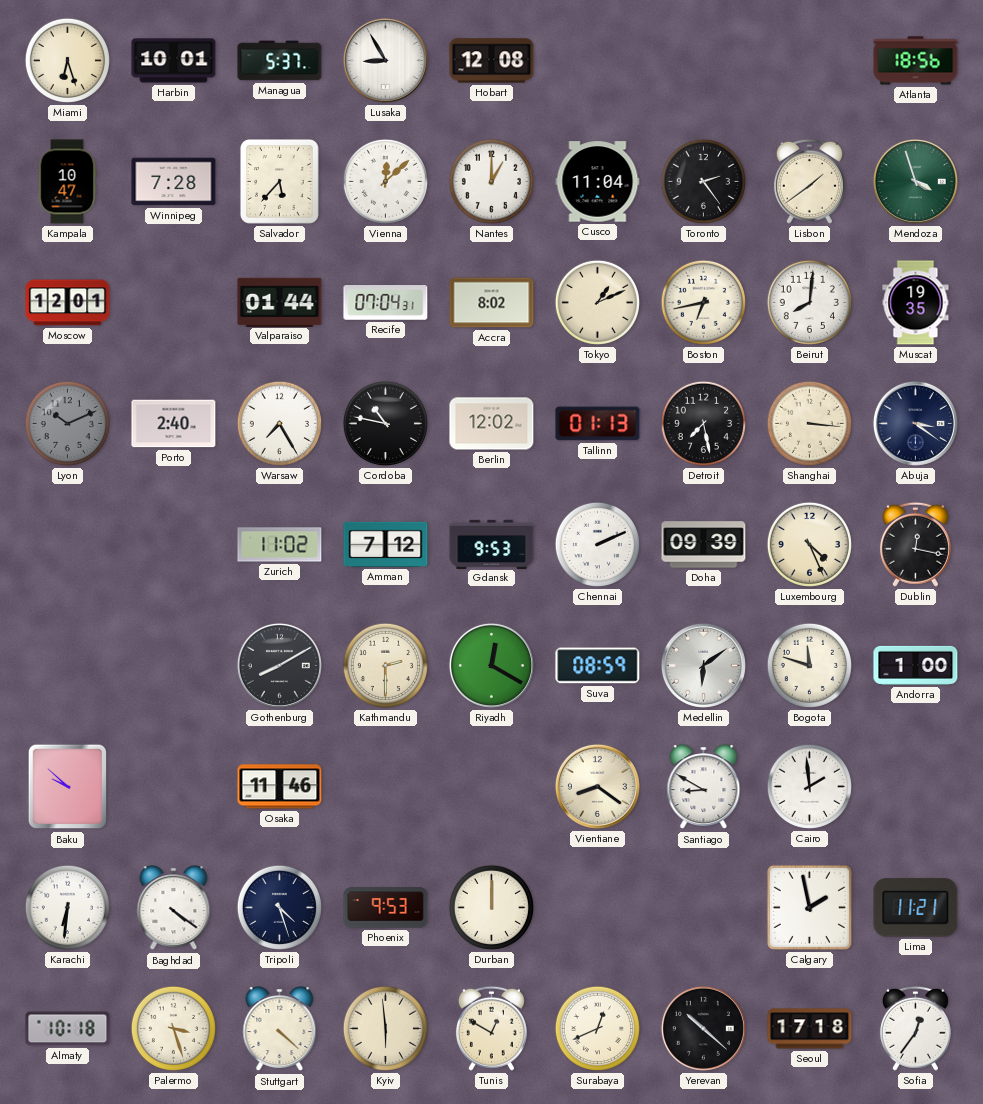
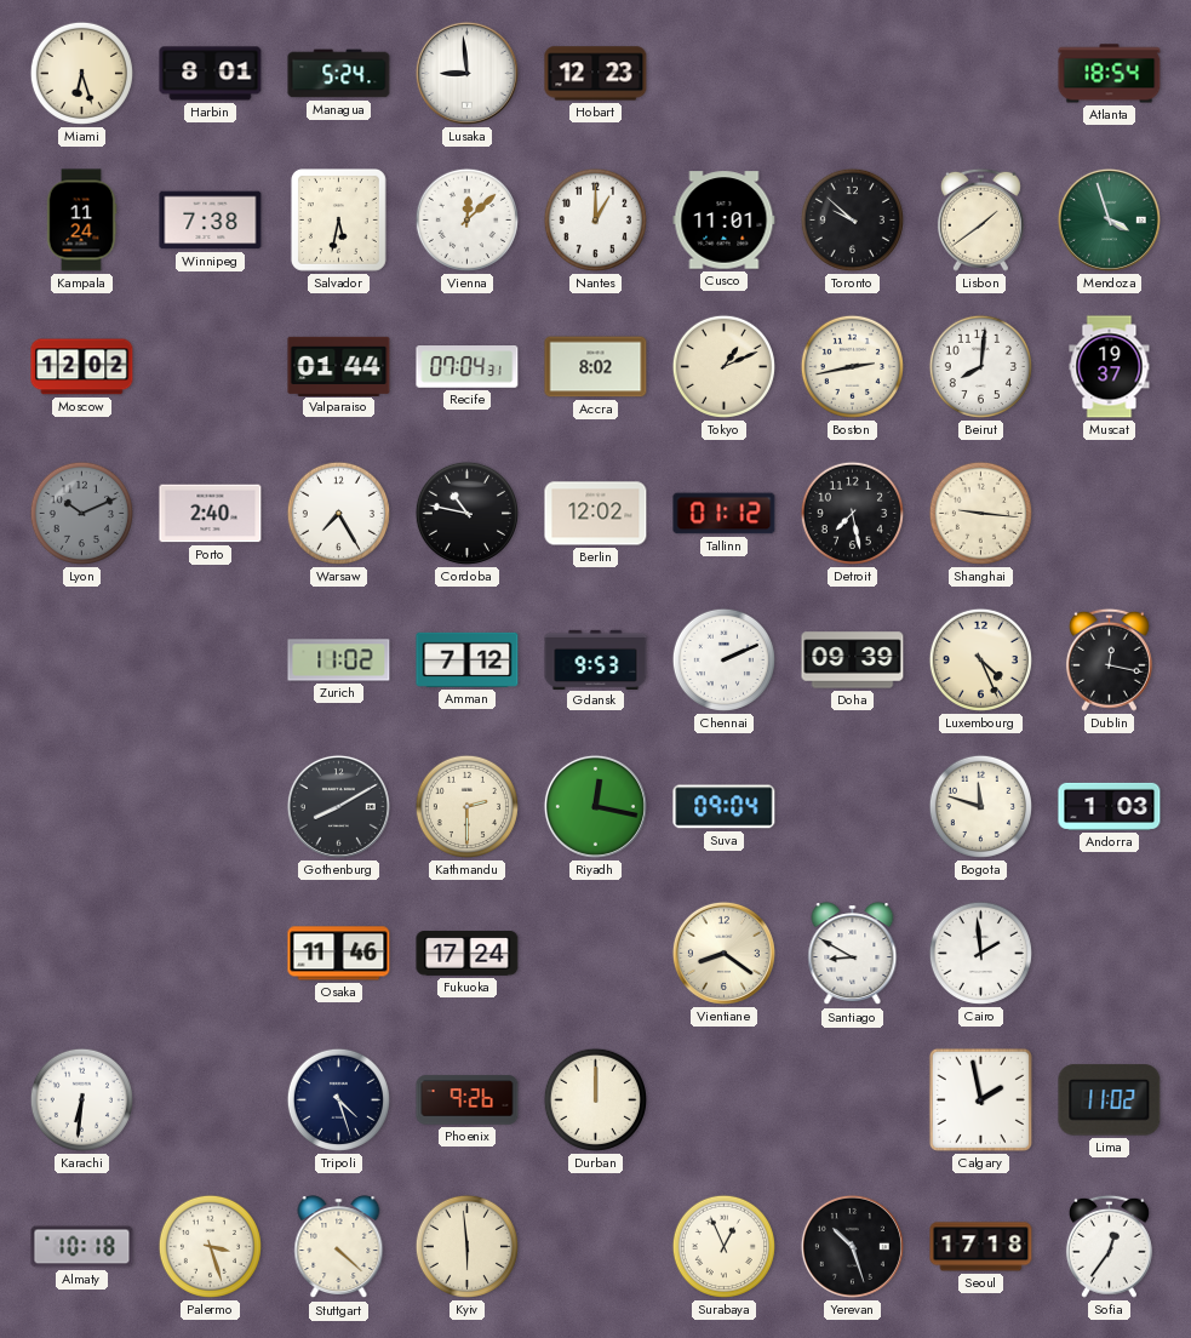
Harbin: 10:01 -> 8:01
Managua: 5:37 -> 5:24
Lusaka: 8:55 -> 8:59
Hobart: 12:08 -> 12:23
Atlanta: 18:56 -> 18:54
Kampala: 10:47 -> 11:24
Winnipeg: 7:28 -> 7:38
Salvador: 5:37 -> 5:32
Cusco: 11:04 -> 11:01
Toronto: 2:24 -> 9:52
Moscow: 12:01 -> 12:02
Boston: 6:43 -> 2:43
Muscat: 19:35 -> 19:37
Tallinn: 01:13 -> 01:12
Shanghai: 3:16 -> 9:16
Abuja: 3:21 -> none
Riyadh: 12:20 -> 12:17
Suva: 08:59 -> 09:04
Medellin: 6:09 -> none
Andorra: 1:00 -> 1:03
Baku: 9:52 -> none
Fukuoka: none -> 17:24
Baghdad: 4:21 -> none
Phoenix: 9:53 -> 9:26
Lima: 11:21 -> 11:02
Tunis: 12:50 -> none
Surabaya: 12:41 -> 12:56
Yerevan: 10:22 -> 10:27
